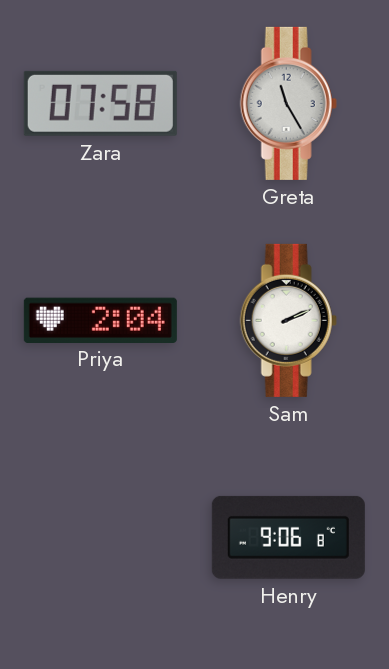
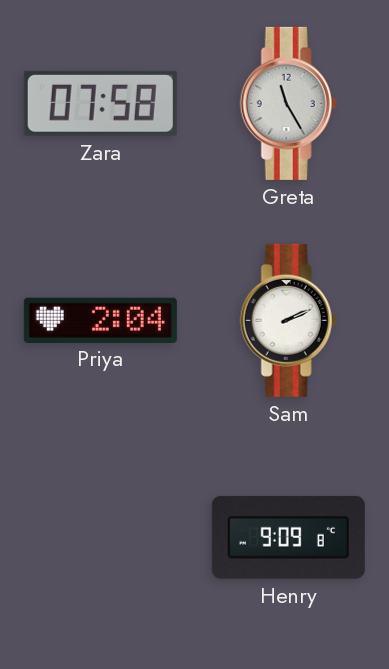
Henry: 9:06 -> 9:09
